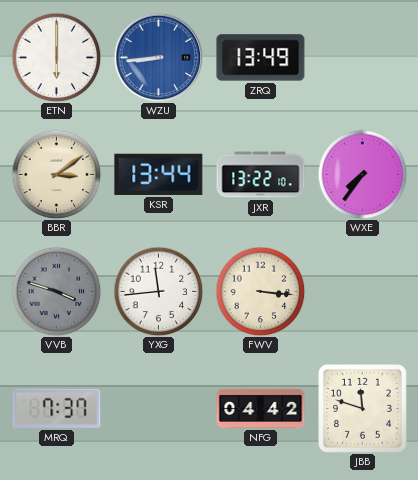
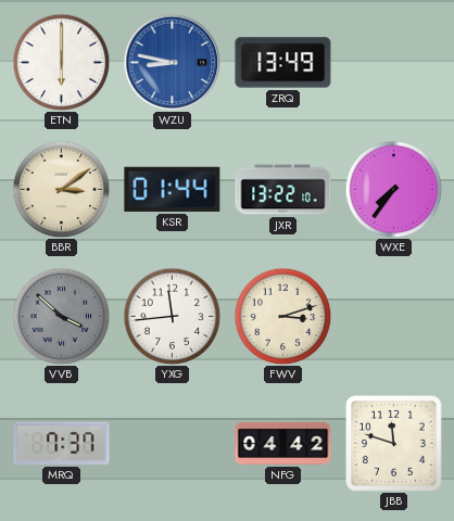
WZU: 8:44 -> 8:47
KSR: 13:44 -> 01:44
VVB: 3:48 -> 3:52
FWV: 3:16 -> 3:12
